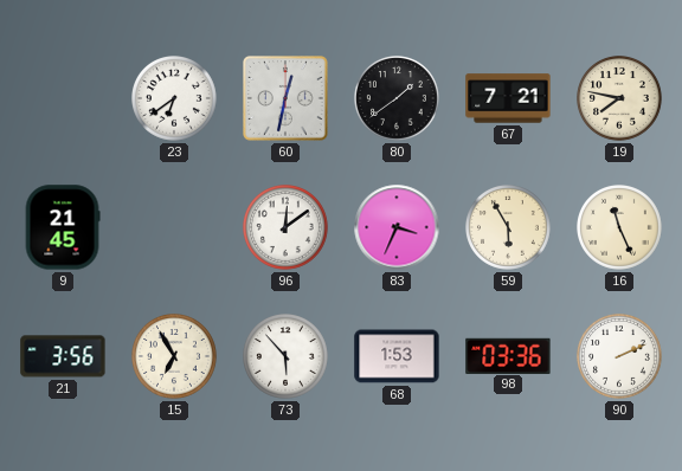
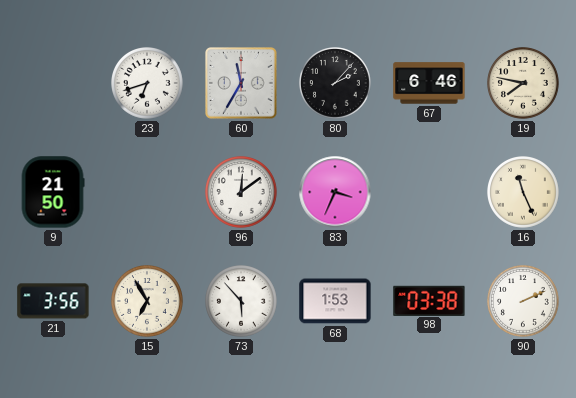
23: 6:39 -> 6:42
60: 12:32 -> 11:35
80: 1:39 -> 2:07
67: 7:21 -> 6:46
9: 21:45 -> 21:50
59: 5:55 -> none
98: 03:36 -> 03:38
